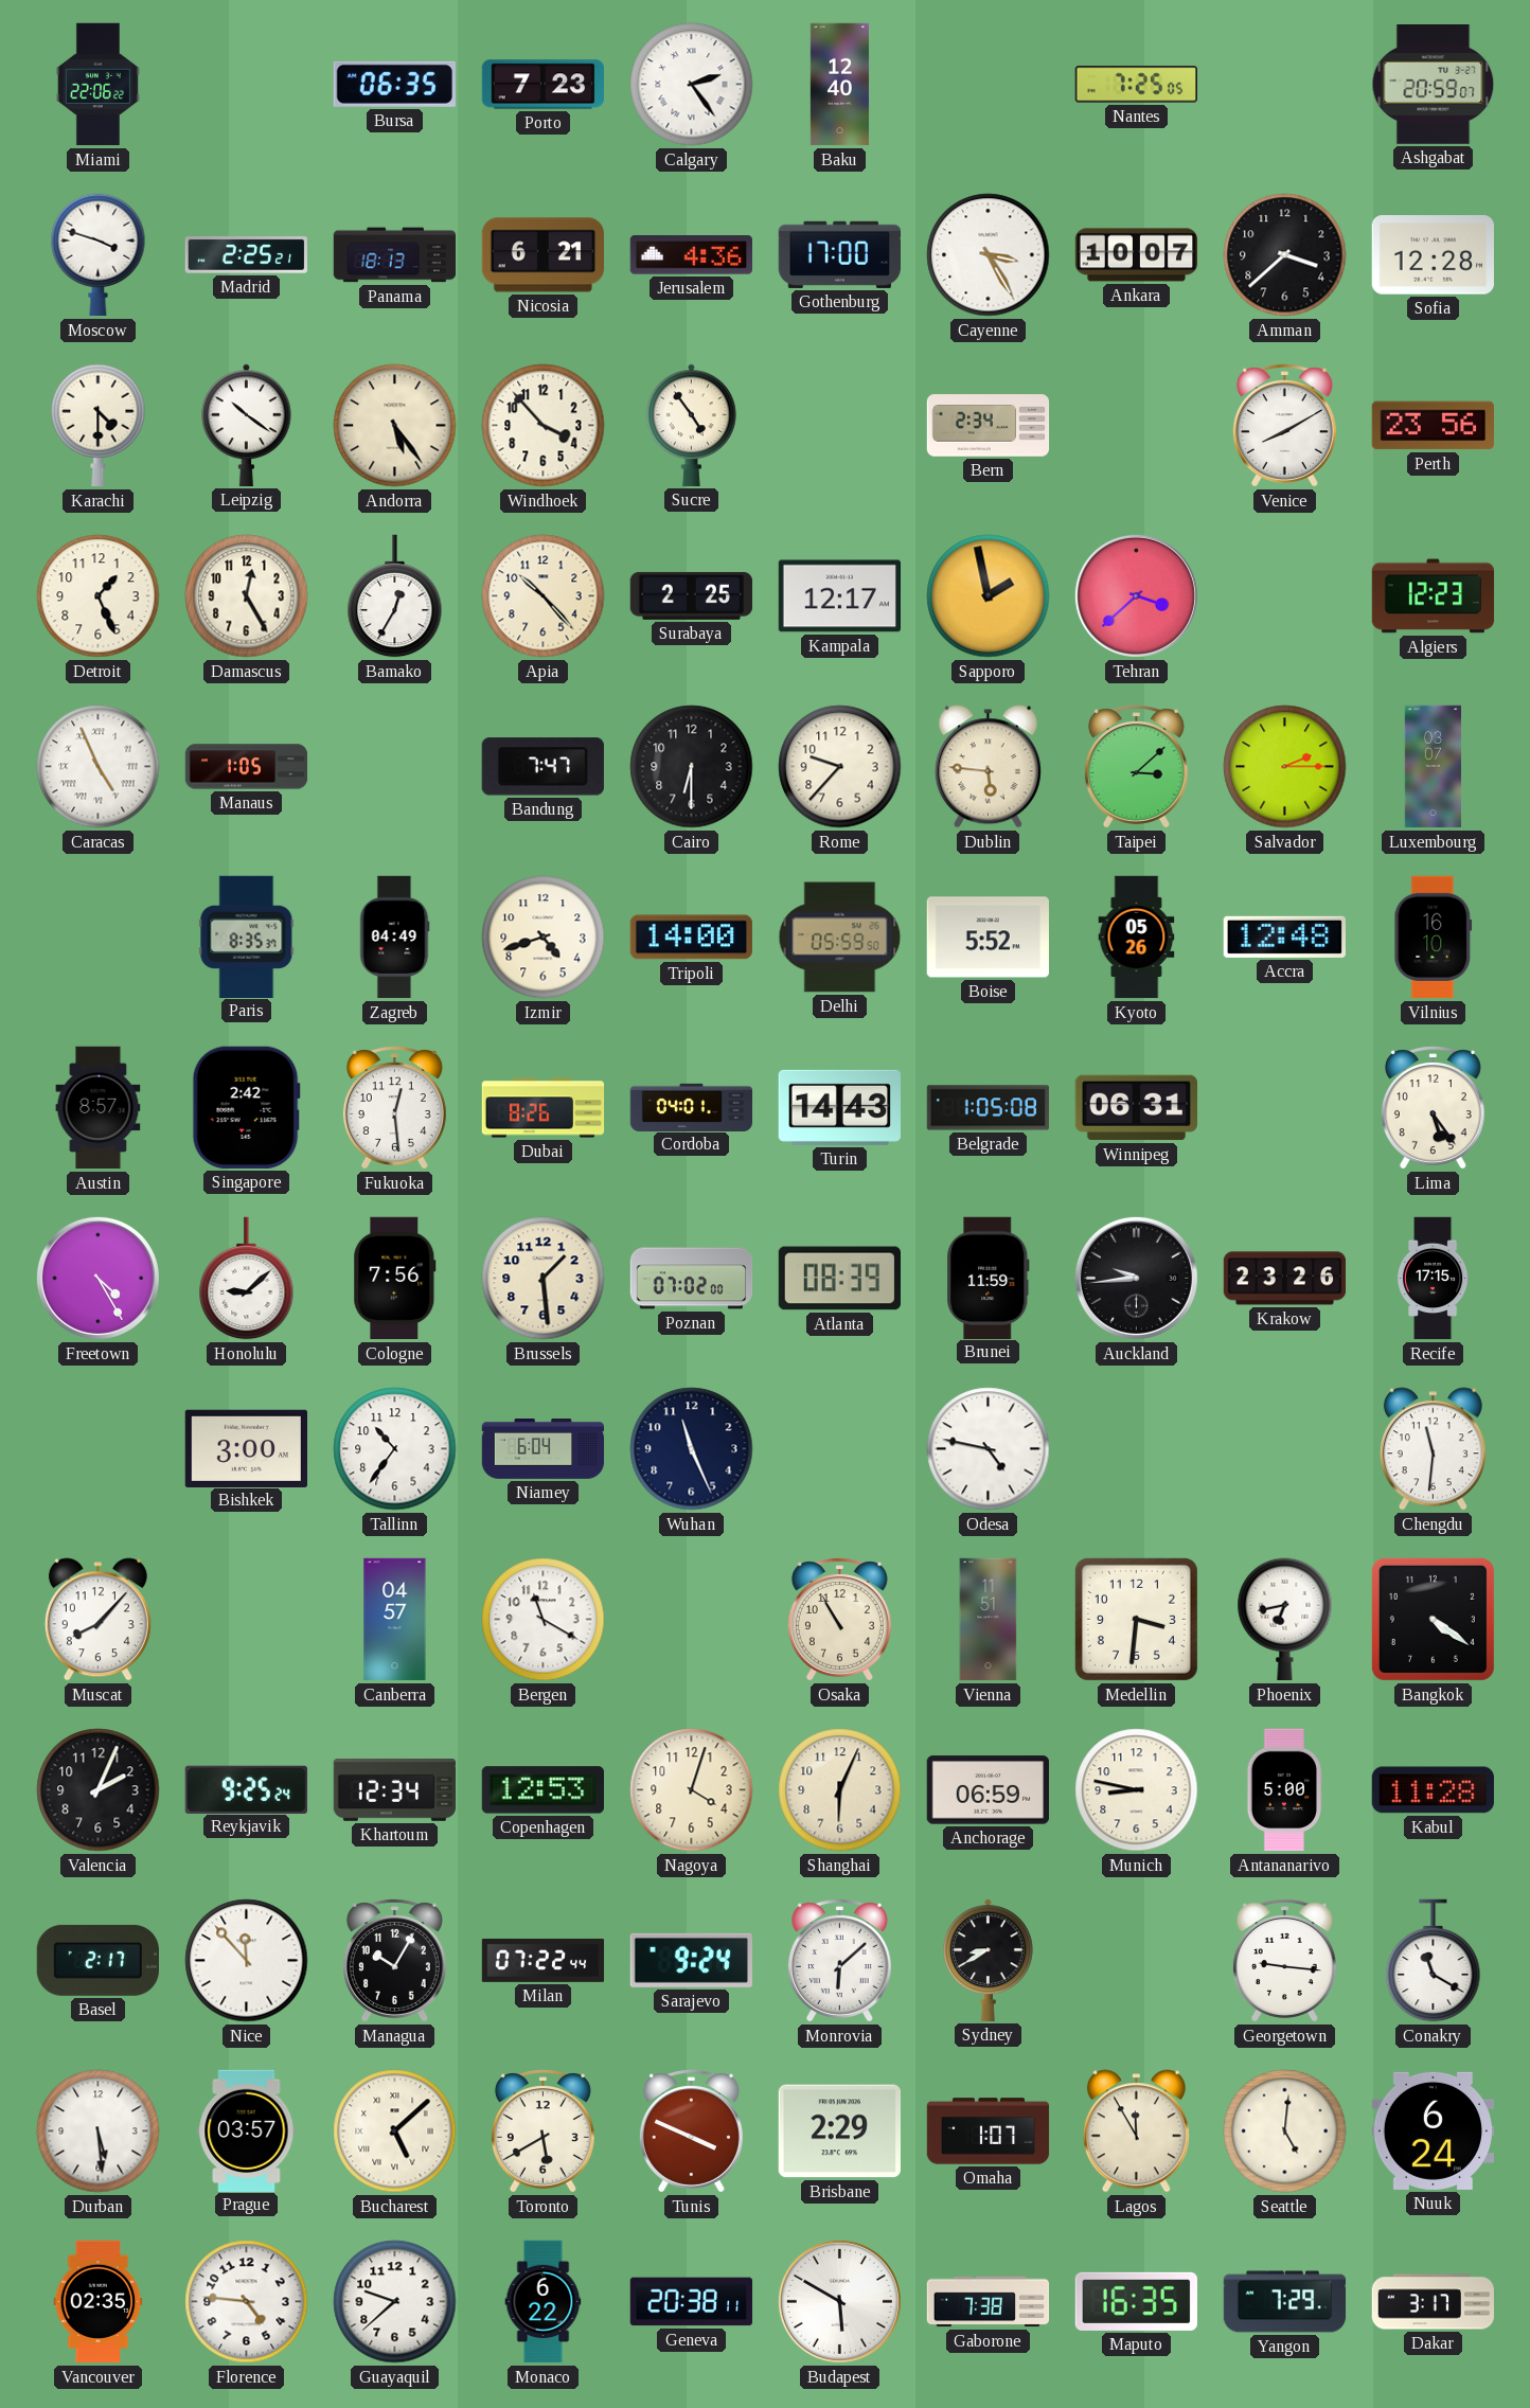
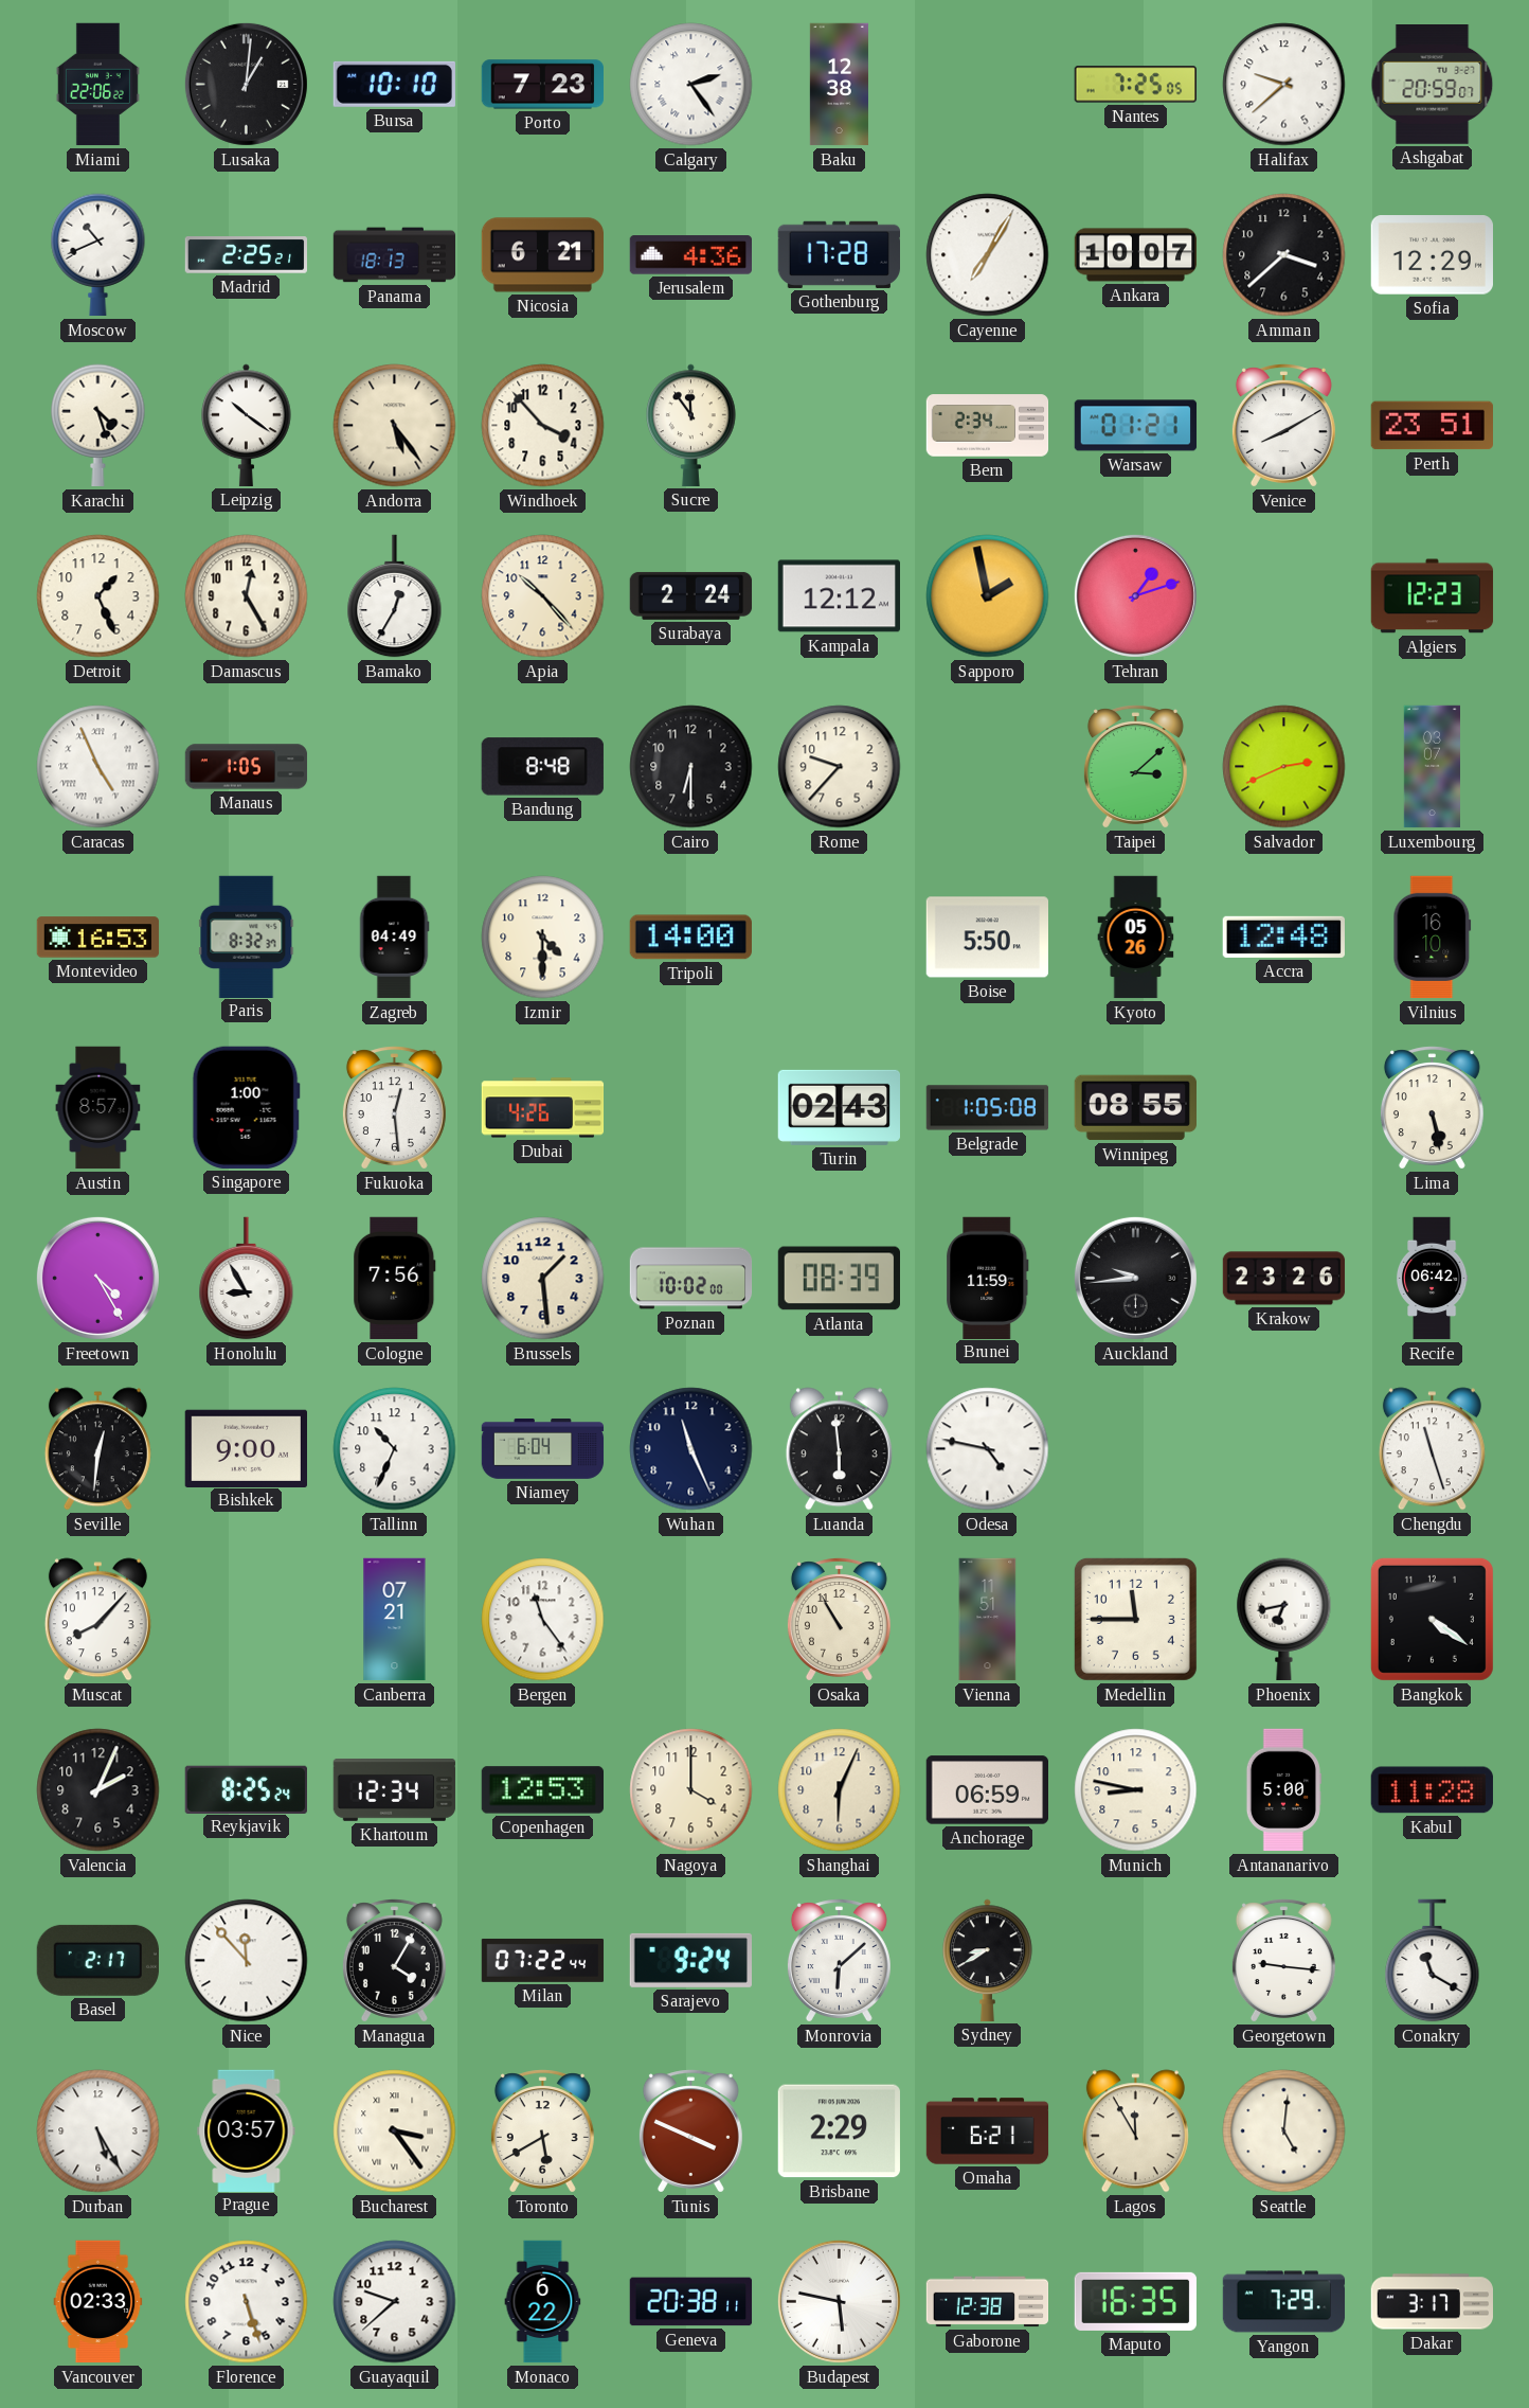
Lusaka: none -> 1:01
Bursa: 06:35 -> 10:10
Baku: 12:40 -> 12:38
Halifax: none -> 9:38
Moscow: 3:48 -> 10:41
Gothenburg: 17:00 -> 17:28
Cayenne: 3:25 -> 7:05
Sofia: 12:28 -> 12:29
Karachi: 4:30 -> 4:27
Sucre: 4:54 -> 11:54
Warsaw: none -> 01:21
Perth: 23:56 -> 23:51
Surabaya: 2:25 -> 2:24
Kampala: 12:17 -> 12:12
Tehran: 3:38 -> 1:12
Bandung: 7:47 -> 8:48
Dublin: 5:46 -> none
Salvador: 2:15 -> 2:41
Montevideo: none -> 16:53
Paris: 8:35 -> 8:32
Izmir: 4:42 -> 4:30
Delhi: 05:59 -> none
Boise: 5:52 -> 5:50
Singapore: 2:42 -> 1:00
Dubai: 8:26 -> 4:26
Cordoba: 04:01 -> none
Turin: 14:43 -> 02:43
Winnipeg: 06:31 -> 08:55
Lima: 5:24 -> 5:28
Honolulu: 9:08 -> 8:55
Poznan: 07:02 -> 10:02
Recife: 17:15 -> 06:42
Seville: none -> 12:31
Bishkek: 3:00 -> 9:00
Tallinn: 10:36 -> 10:34
Luanda: none -> 5:59
Chengdu: 11:31 -> 11:27
Canberra: 04:57 -> 07:21
Bergen: 11:20 -> 11:24
Medellin: 3:31 -> 11:45
Reykjavik: 9:25 -> 8:25
Nagoya: 4:03 -> 4:00
Managua: 10:05 -> 4:05
Durban: 5:29 -> 5:25
Bucharest: 5:08 -> 3:24
Omaha: 1:07 -> 6:21
Nuuk: 6:24 -> none
Vancouver: 02:35 -> 02:33
Florence: 4:46 -> 5:27
Budapest: 5:50 -> 5:47
Gaborone: 7:38 -> 12:38
